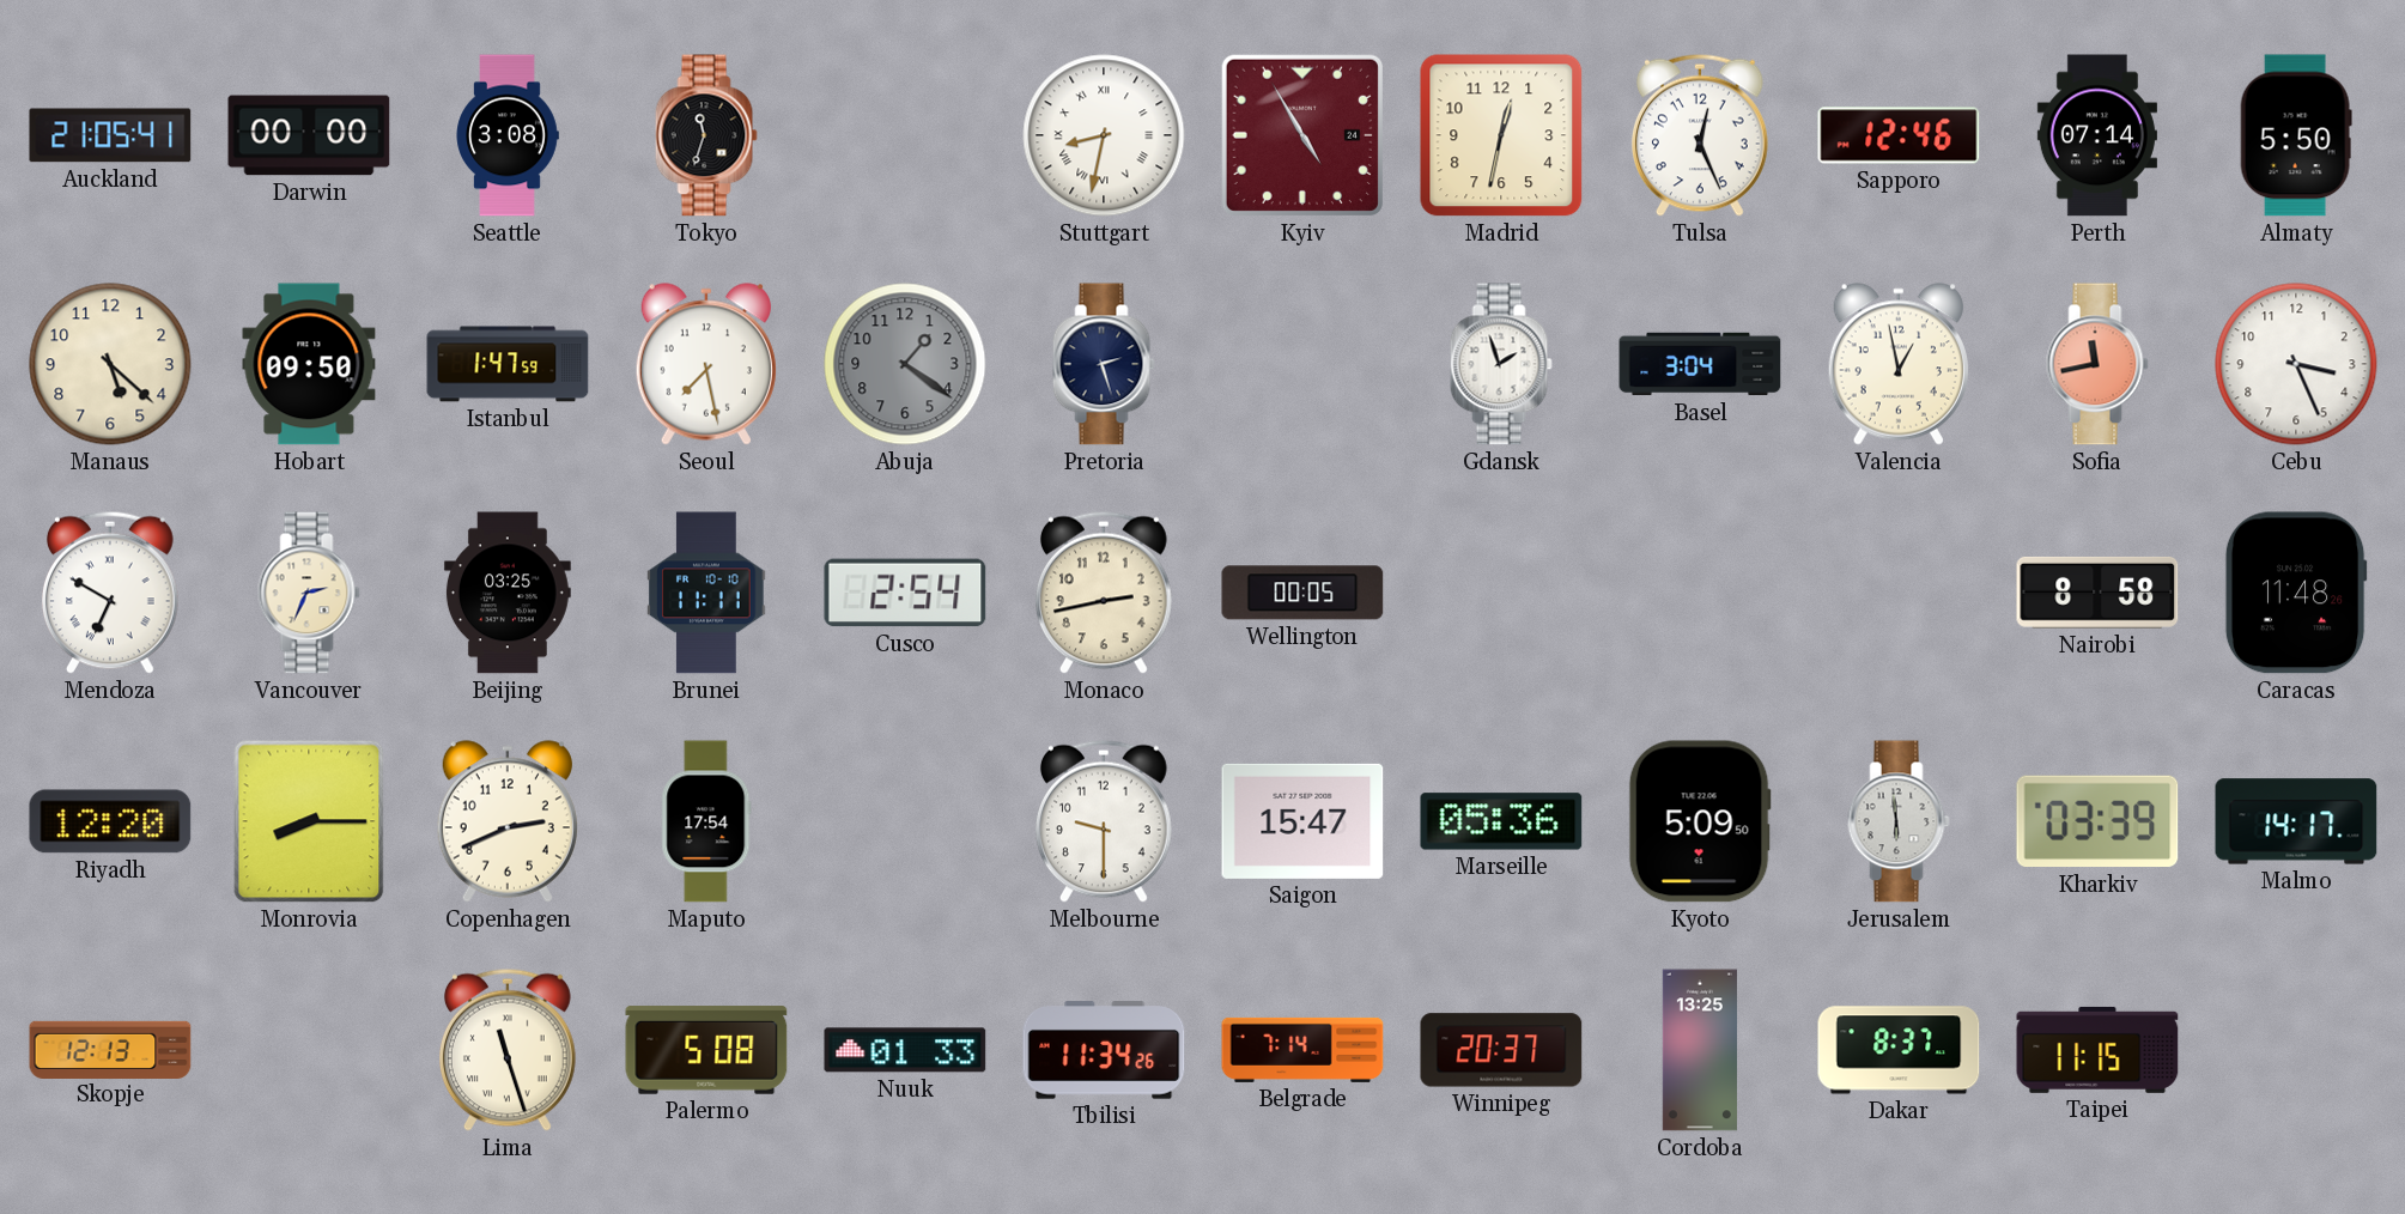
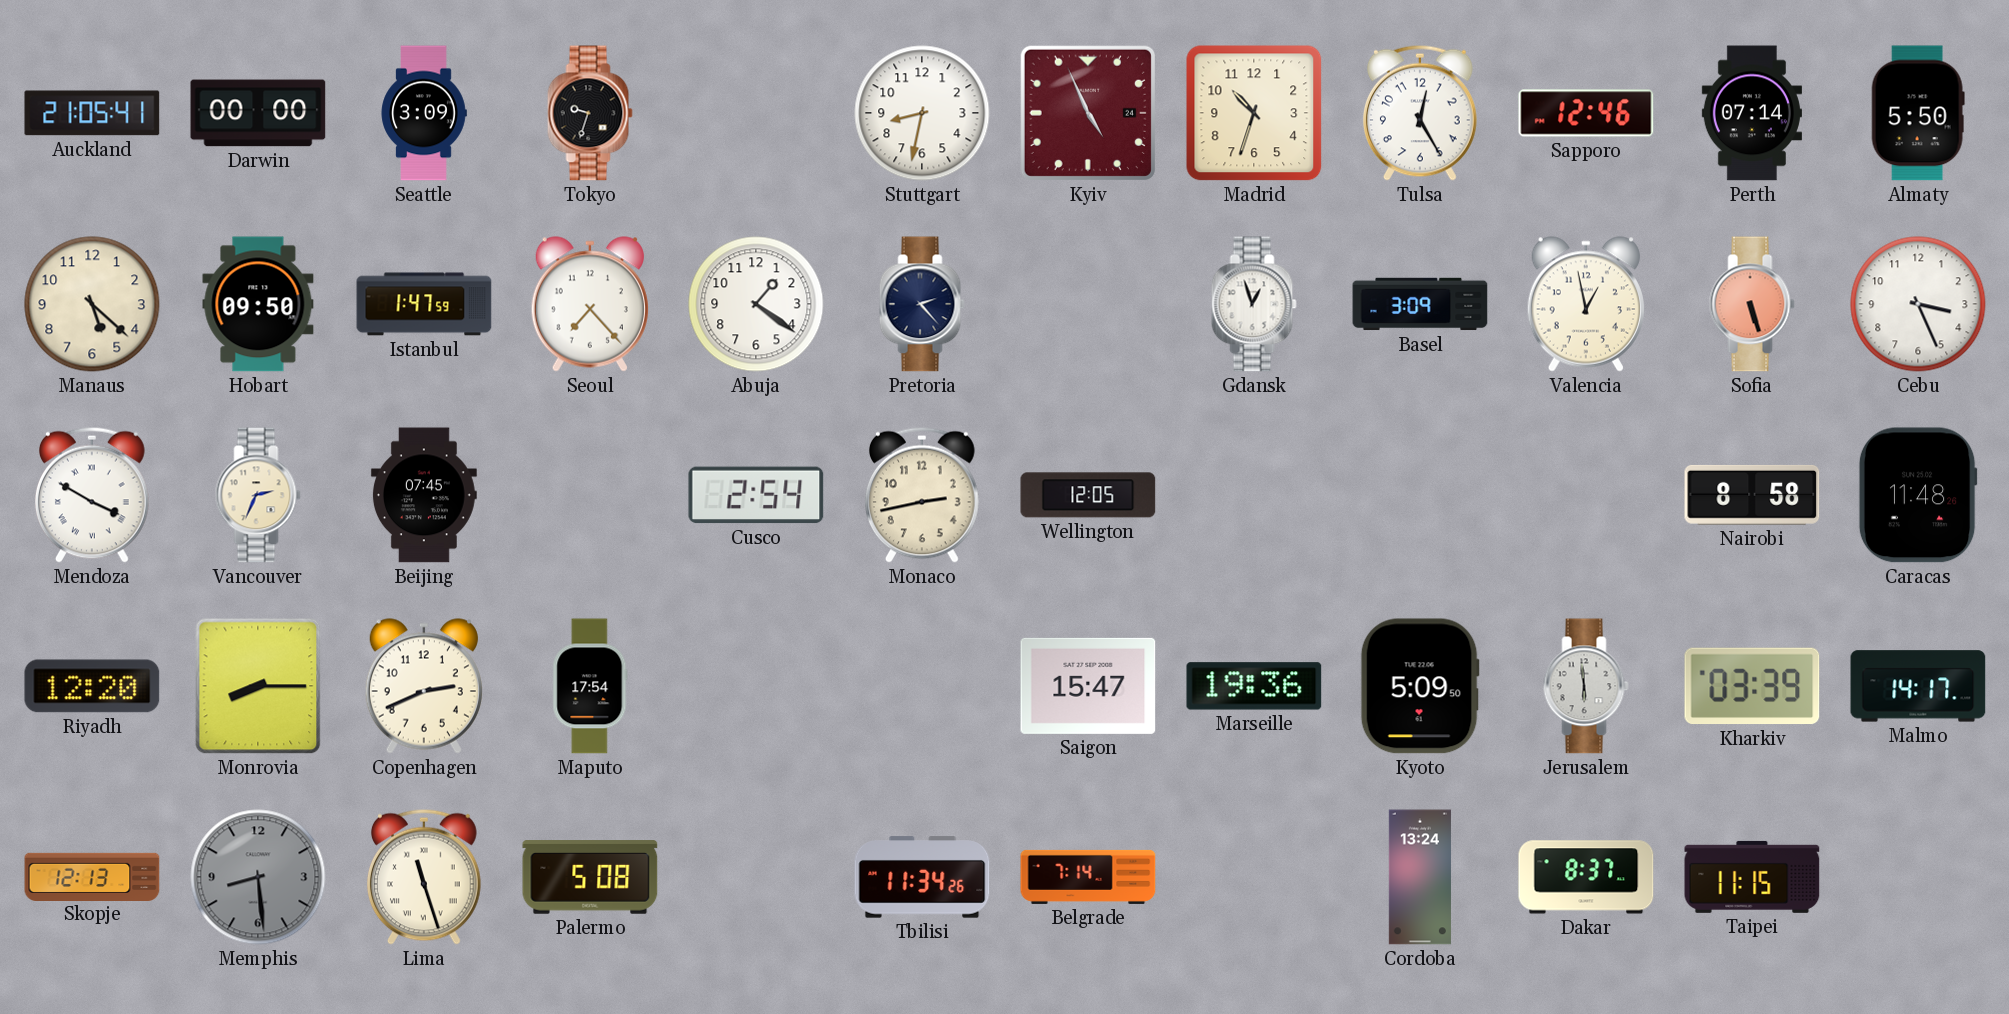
Seattle: 3:08 -> 3:09
Tokyo: 11:33 -> 9:33
Stuttgart numerals: Roman -> Arabic
Kyiv: 4:55 -> 4:56
Madrid: 12:32 -> 10:33
Tulsa: 12:26 -> 12:25
Seoul: 7:28 -> 7:23
Abuja dial: grey -> white
Pretoria: 2:27 -> 2:23
Gdansk: 1:57 -> 12:57
Basel: 3:04 -> 3:09
Sofia: 11:43 -> 5:27
Mendoza: 6:50 -> 3:50
Beijing: 03:25 -> 07:45
Brunei: 11:11 -> none
Wellington: 00:05 -> 12:05
Melbourne: 9:30 -> none
Marseille: 05:36 -> 19:36
Memphis: none -> 8:29
Nuuk: 01:33 -> none
Winnipeg: 20:37 -> none
Cordoba: 13:25 -> 13:24
